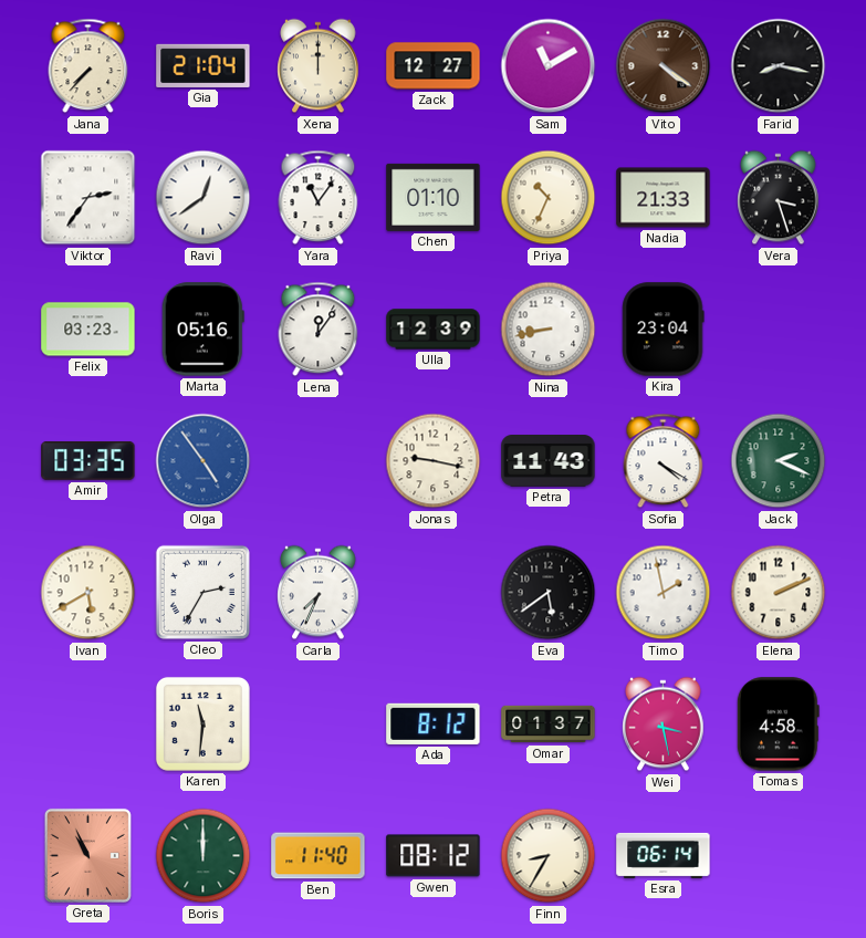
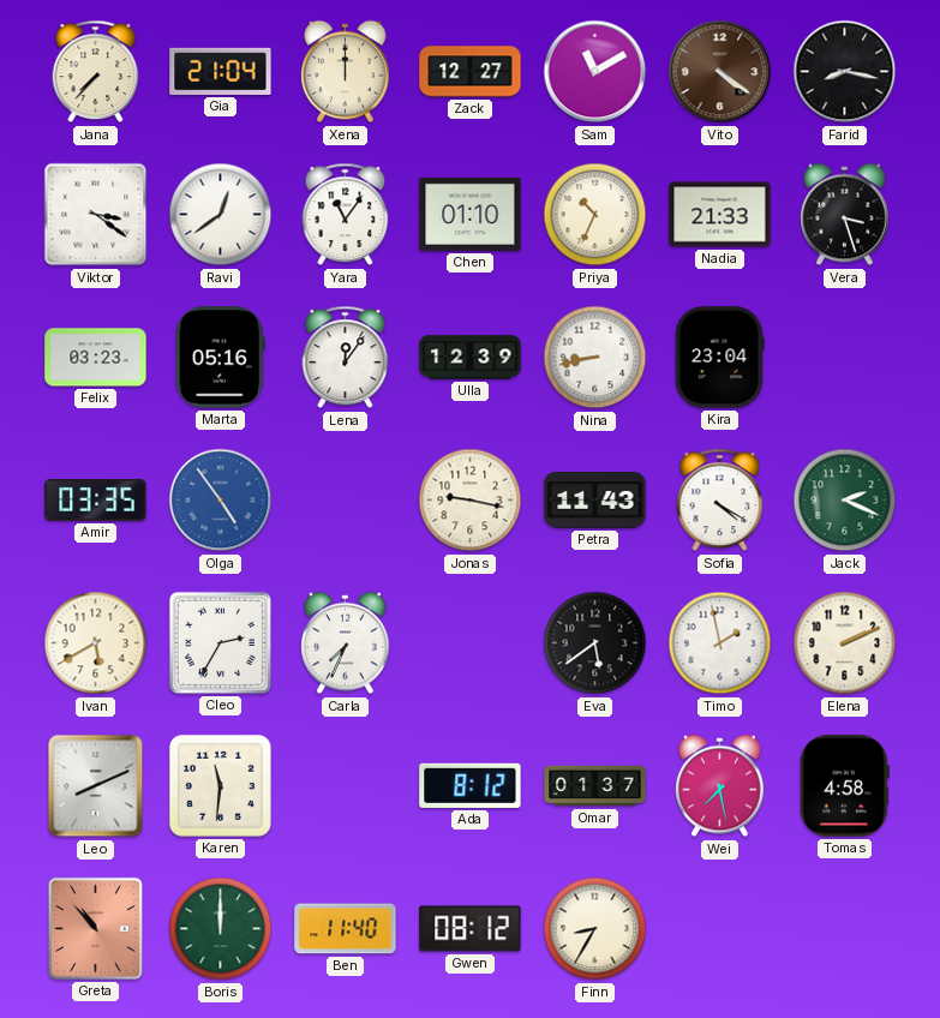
Viktor: 2:36 -> 3:21
Leo: none -> 8:11
Wei: 3:28 -> 7:28
Greta: 10:56 -> 10:53
Esra: 06:14 -> none
